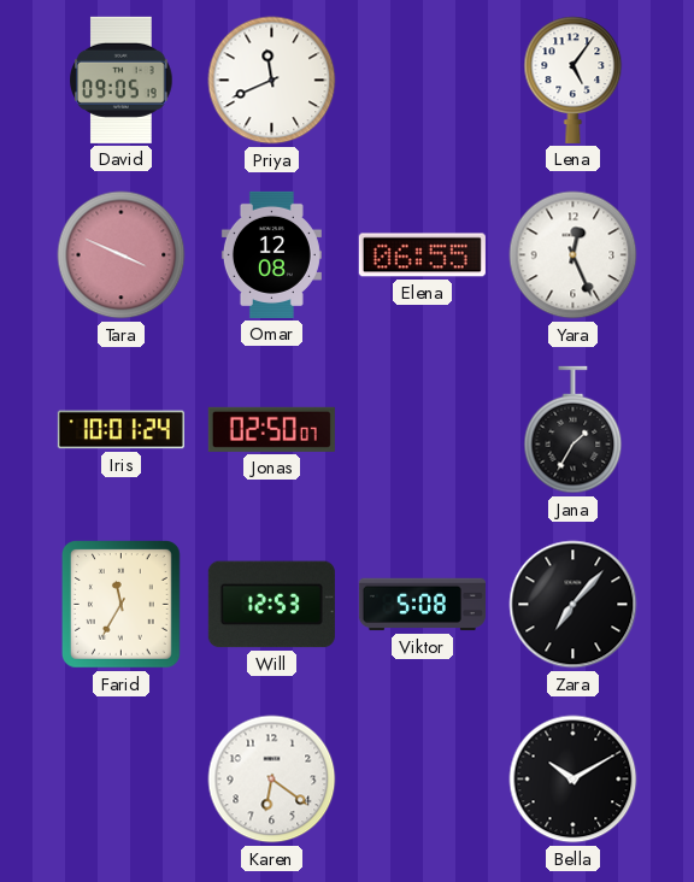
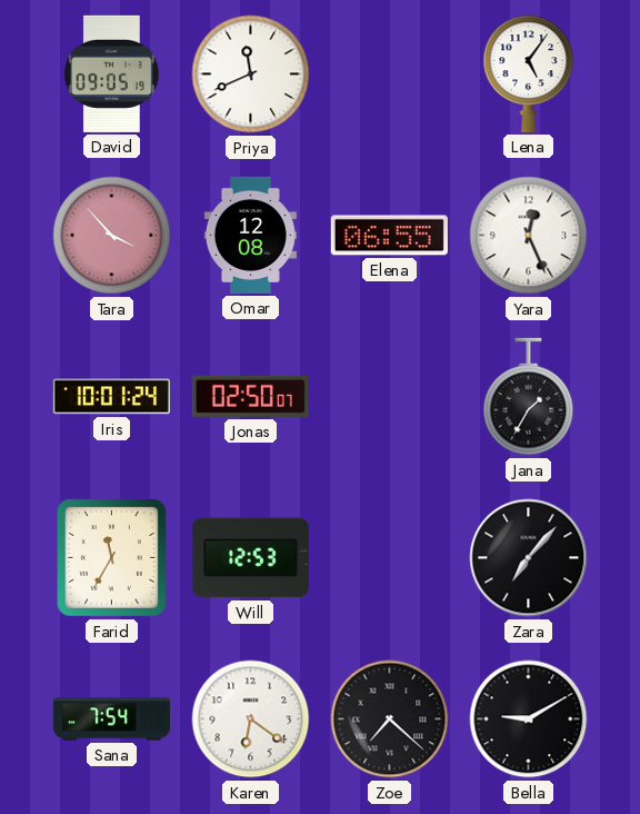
Tara: 3:49 -> 3:53
Viktor: 5:08 -> none
Sana: none -> 7:54
Zoe: none -> 7:22
Bella: 10:10 -> 9:10
